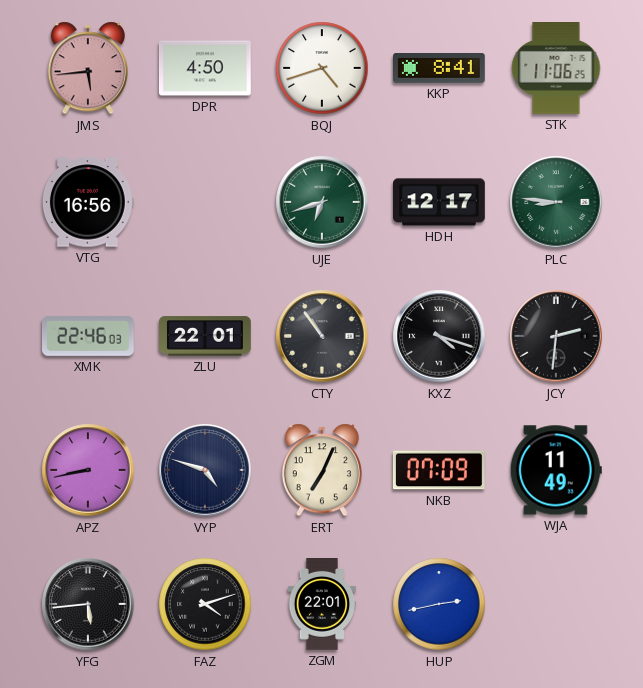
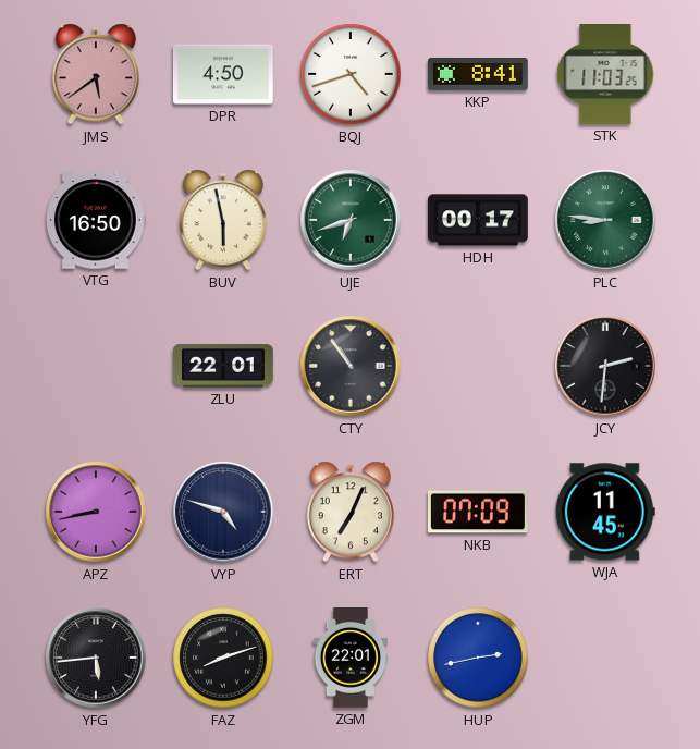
JMS: 5:44 -> 5:39
STK: 11:06 -> 11:03
VTG: 16:56 -> 16:50
BUV: none -> 5:58
HDH: 12:17 -> 00:17
XMK: 22:46 -> none
KXZ: 4:18 -> none
WJA: 11:49 -> 11:45
FAZ: 4:12 -> 8:12
